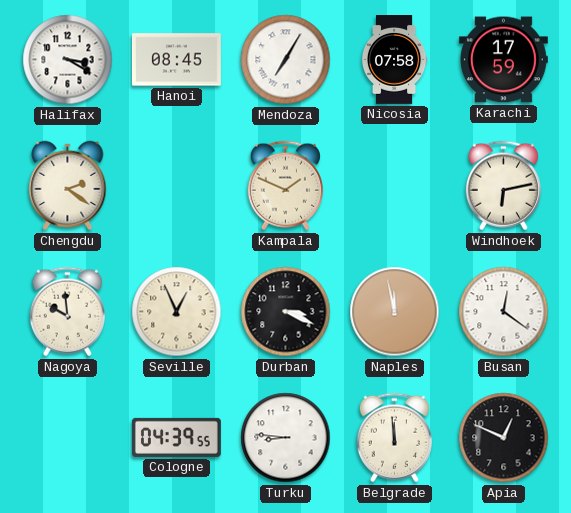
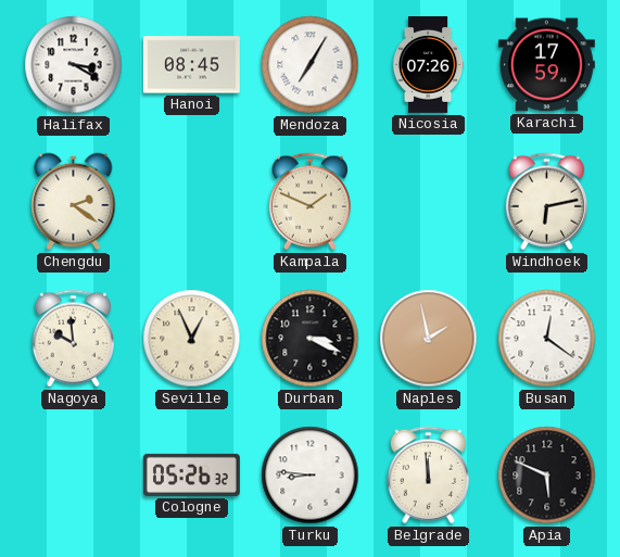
Nicosia: 07:58 -> 07:26
Naples: 11:58 -> 1:58
Cologne: 04:39 -> 05:26
Apia: 12:49 -> 5:49
